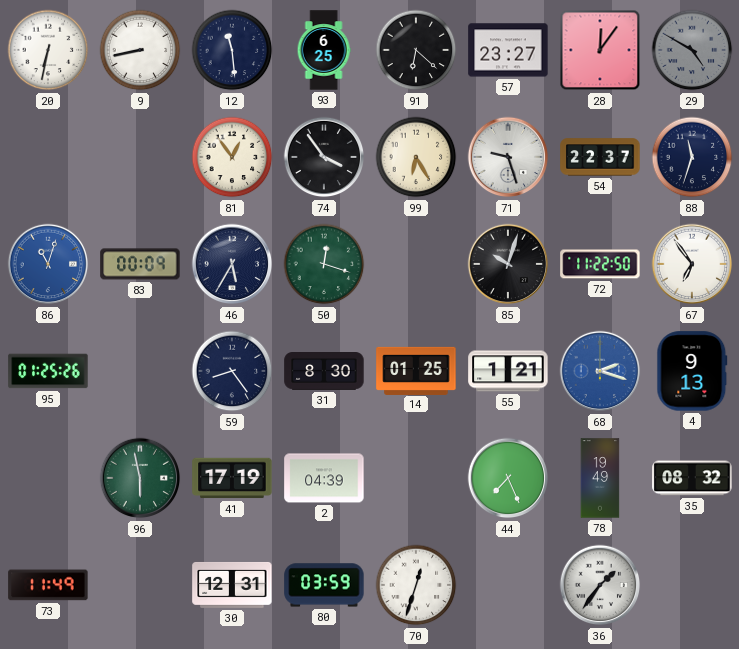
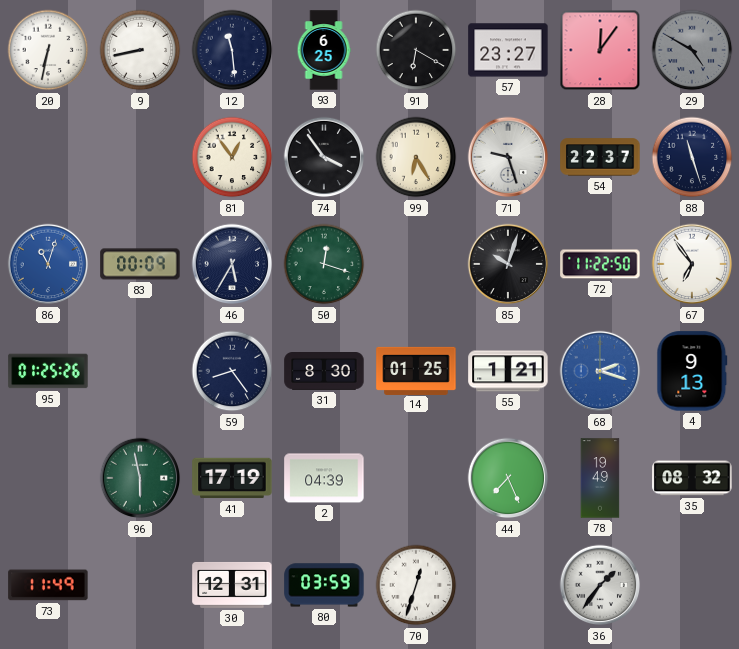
91: 6:22 -> 6:20
88: 11:33 -> 11:27
